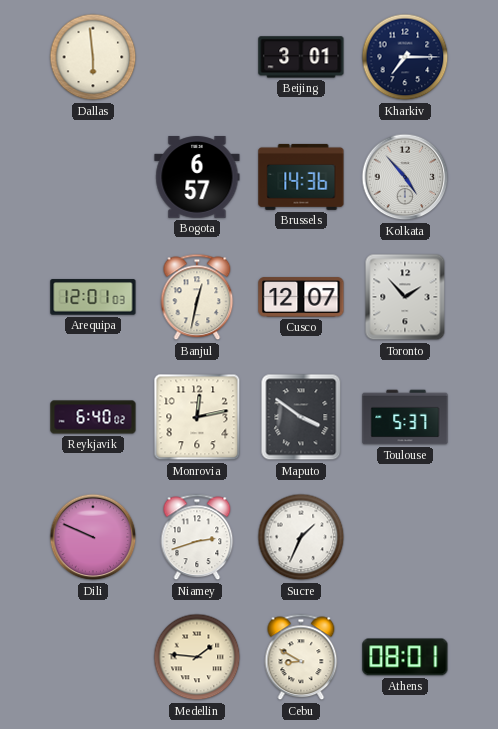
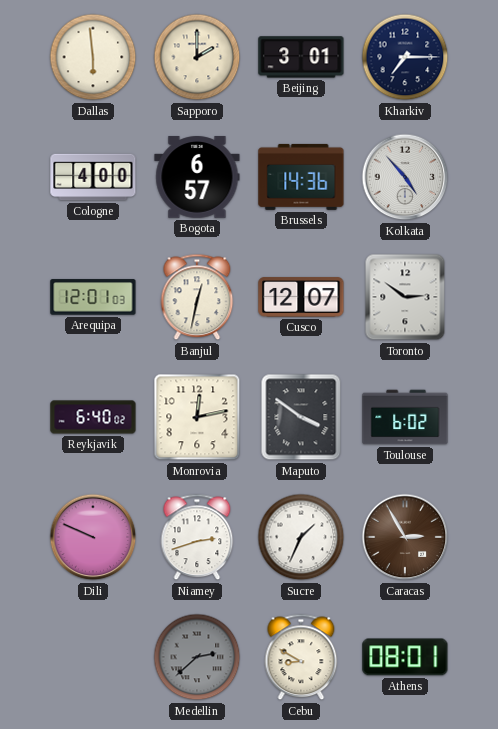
Sapporo: none -> 2:00
Cologne: none -> 4:00
Toronto: 1:53 -> 2:51
Toulouse: 5:37 -> 6:02
Caracas: none -> 2:55
Medellin: 1:46 -> 2:38
Medellin dial: cream -> grey
